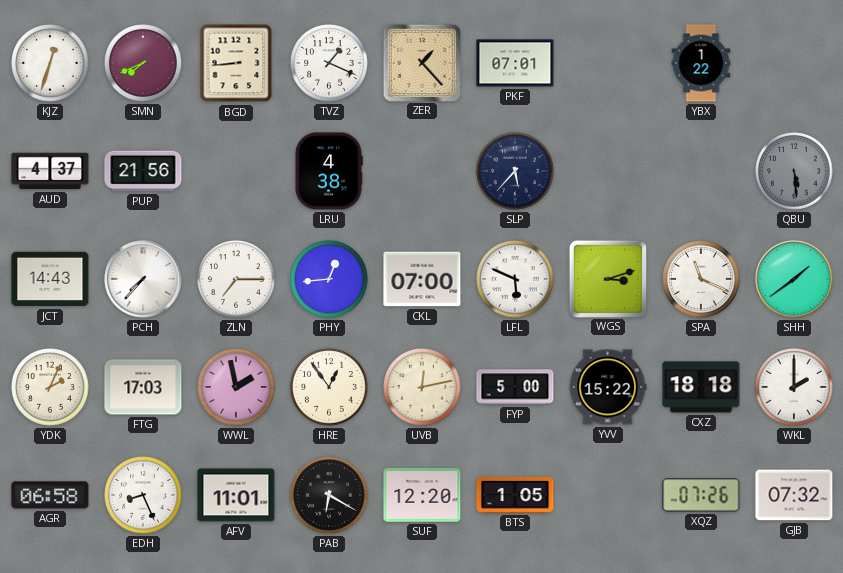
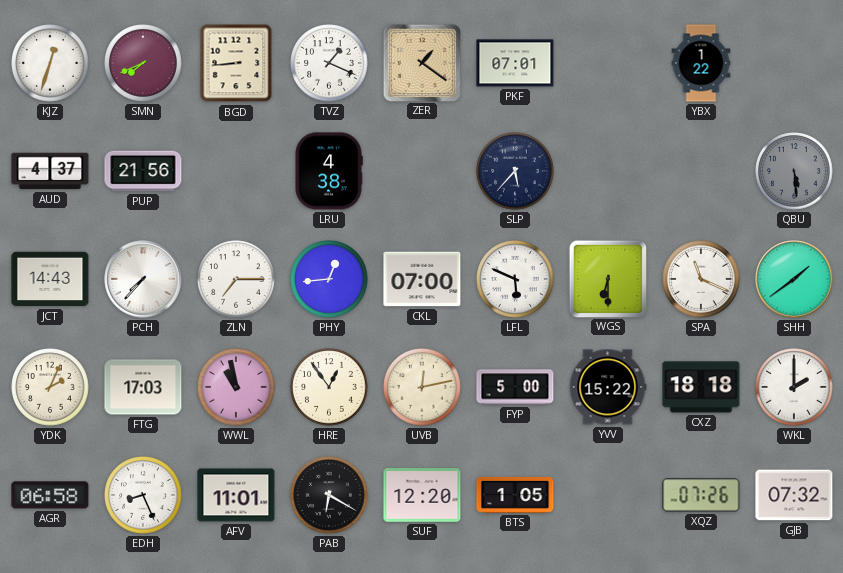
ZER: 1:23 -> 1:21
WGS: 3:12 -> 6:30
WWL: 1:58 -> 10:58
